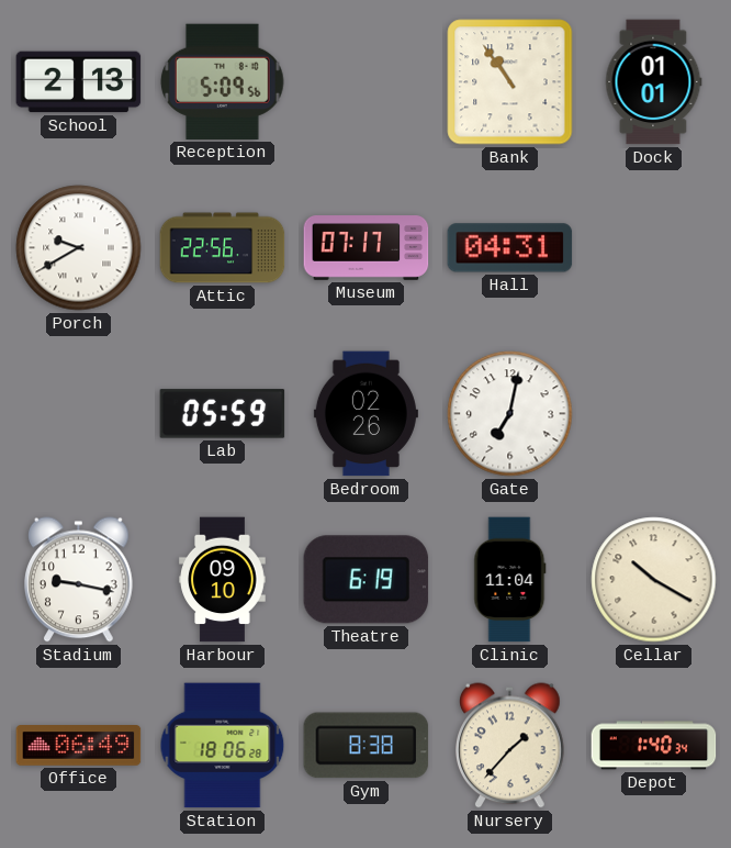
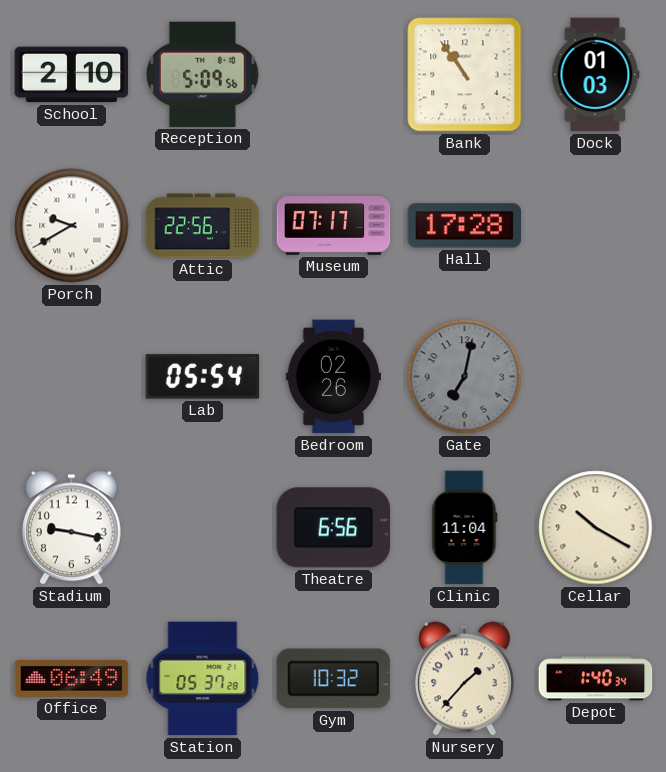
School: 2:13 -> 2:10
Dock: 01:01 -> 01:03
Hall: 04:31 -> 17:28
Lab: 05:59 -> 05:54
Gate dial: white -> grey
Harbour: 09:10 -> none
Theatre: 6:19 -> 6:56
Station: 18:06 -> 05:37
Gym: 8:38 -> 10:32
